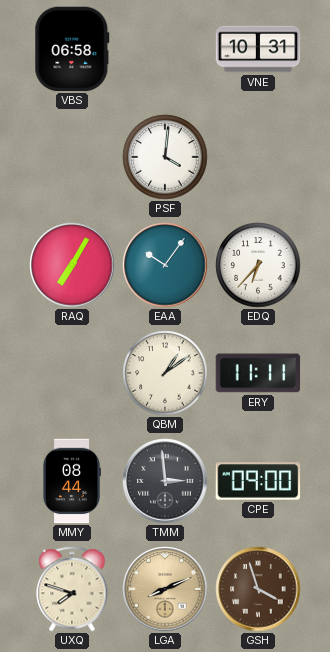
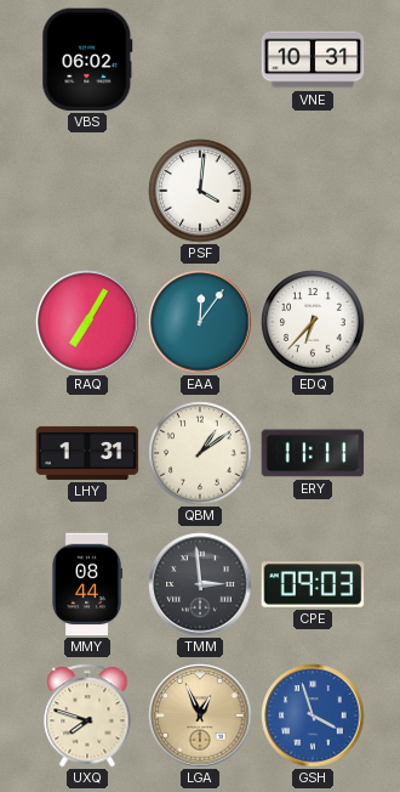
VBS: 06:58 -> 06:02
EAA: 10:06 -> 12:06
LHY: none -> 1:31
CPE: 09:00 -> 09:03
LGA: 8:11 -> 12:56
GSH dial: brown -> blue
